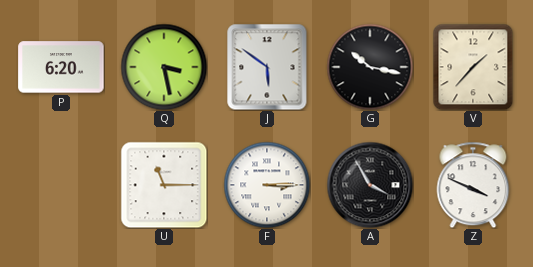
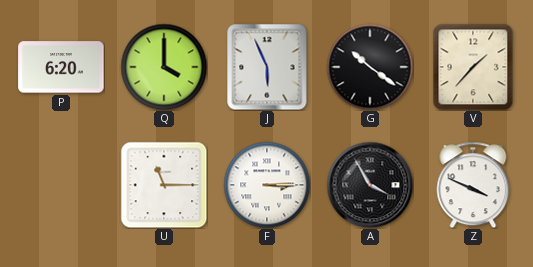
Q: 3:28 -> 4:00
J: 5:51 -> 5:56
G: 10:17 -> 10:21
